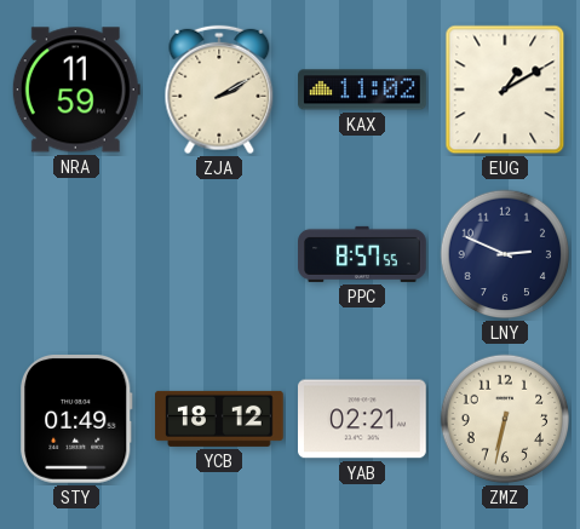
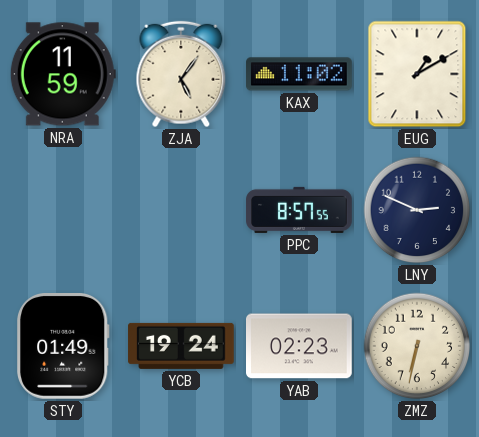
ZJA: 2:10 -> 5:06
YCB: 18:12 -> 19:24
YAB: 02:21 -> 02:23
